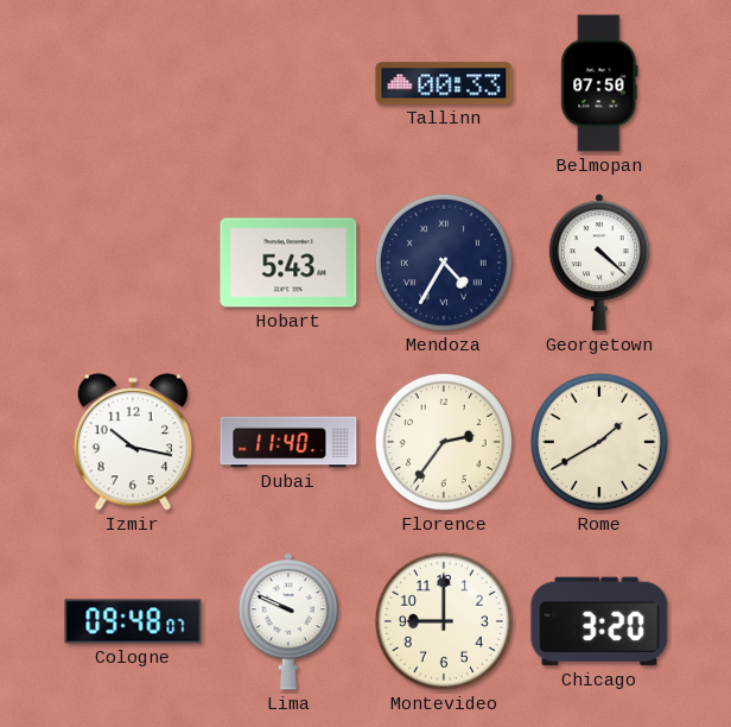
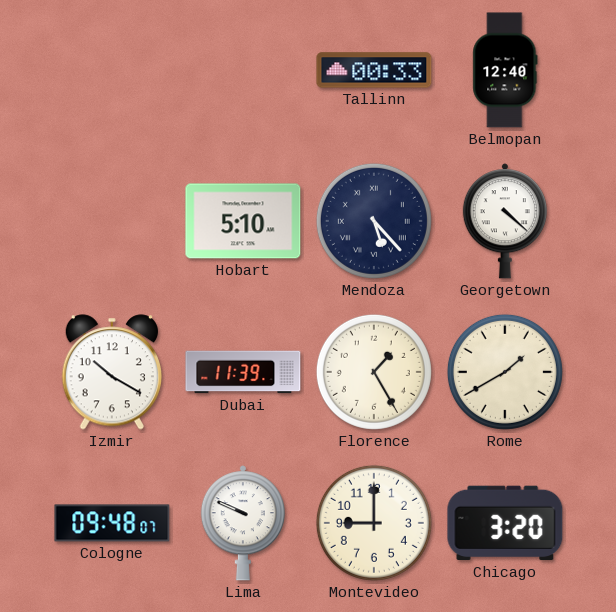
Belmopan: 07:50 -> 12:40
Hobart: 5:43 -> 5:10
Mendoza: 4:35 -> 5:23
Izmir: 10:17 -> 10:20
Dubai: 11:40 -> 11:39
Florence: 2:36 -> 1:25
